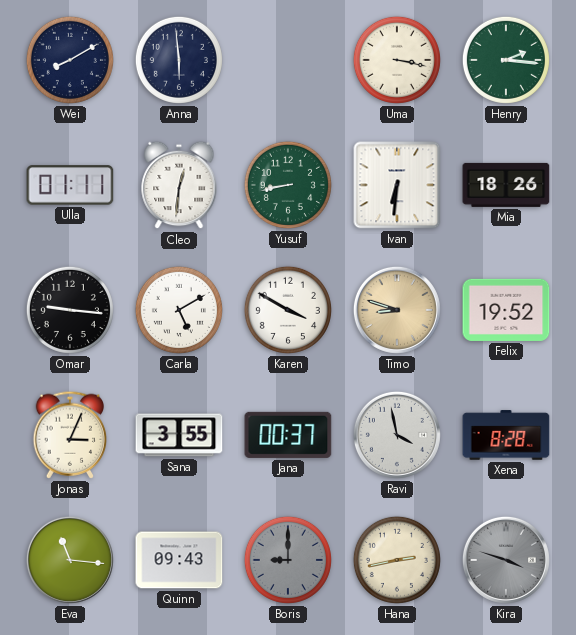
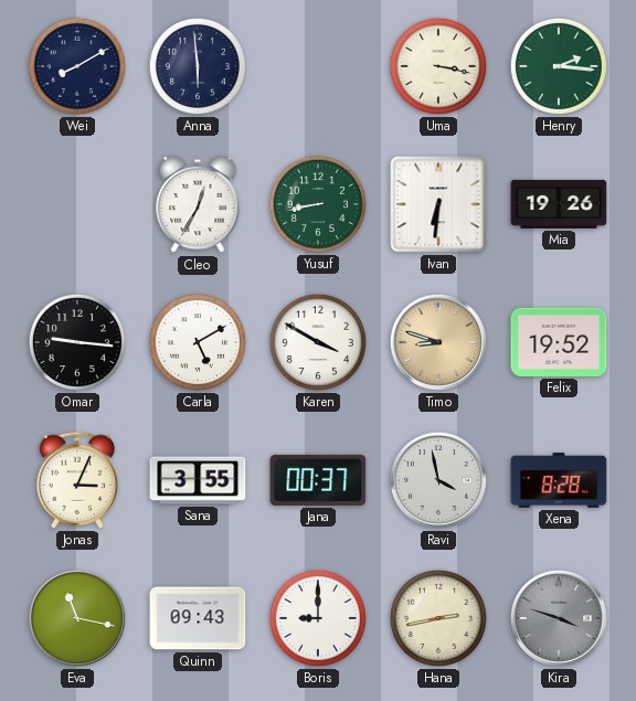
Ulla: 01:11 -> none
Cleo: 12:31 -> 12:35
Mia: 18:26 -> 19:26
Eva: 11:16 -> 11:17
Boris dial: grey -> white
